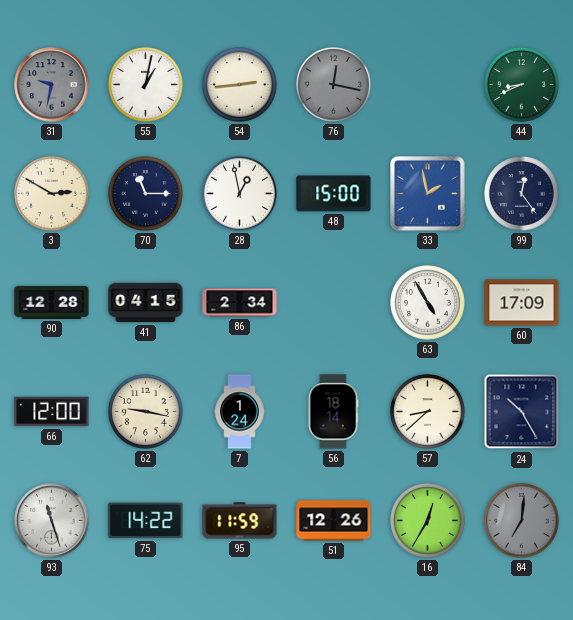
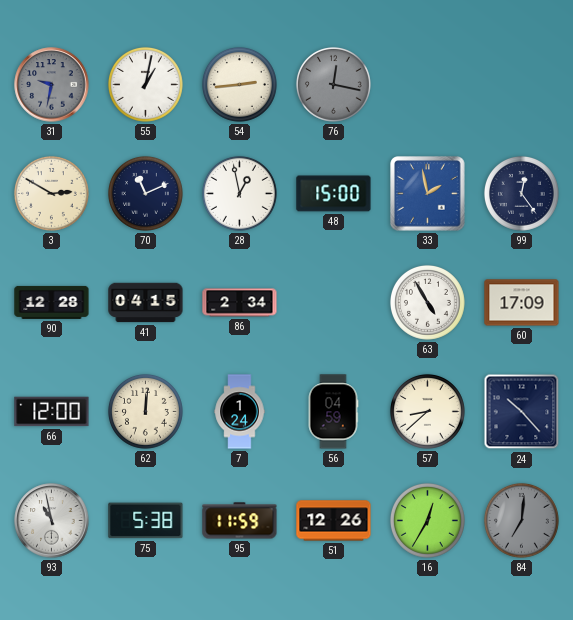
44: 8:41 -> none
70: 11:15 -> 11:11
62: 9:17 -> 12:01
56: 18:14 -> 04:59
24: 10:25 -> 10:23
93: 11:27 -> 10:58
75: 14:22 -> 5:38
